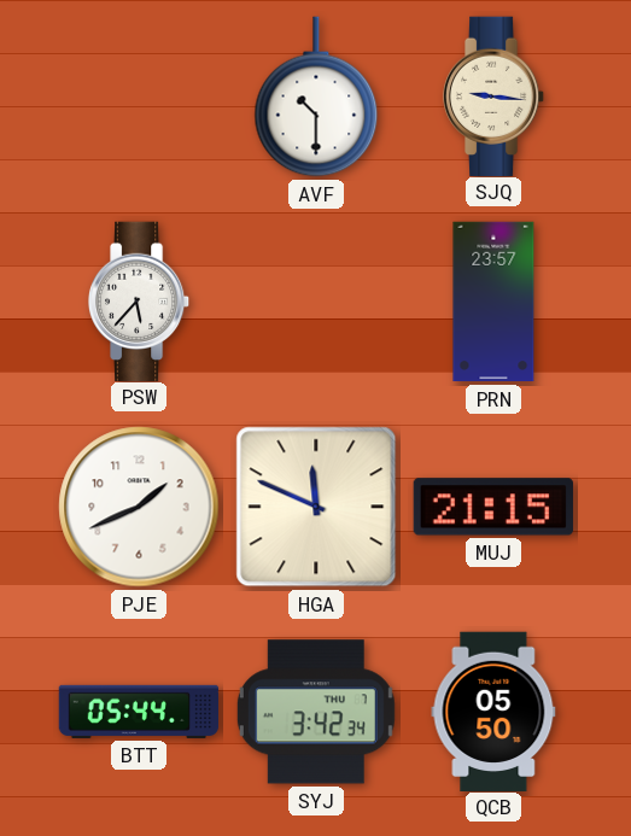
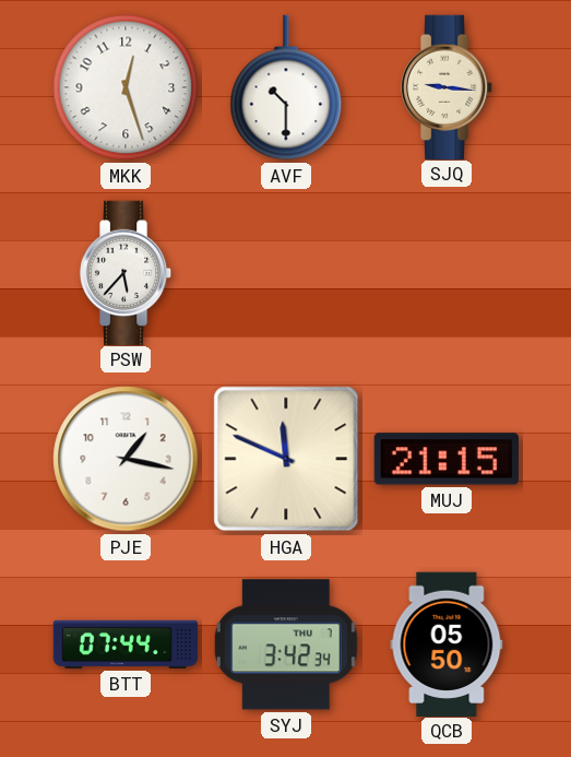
MKK: none -> 12:27
PRN: 23:57 -> none
PJE: 1:41 -> 1:17
BTT: 05:44 -> 07:44
